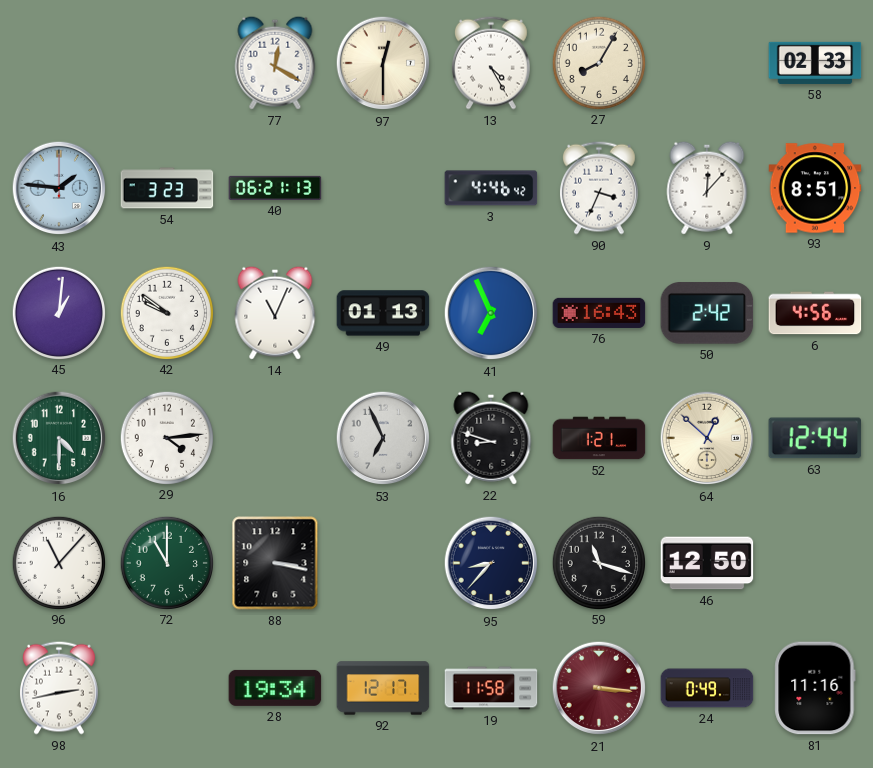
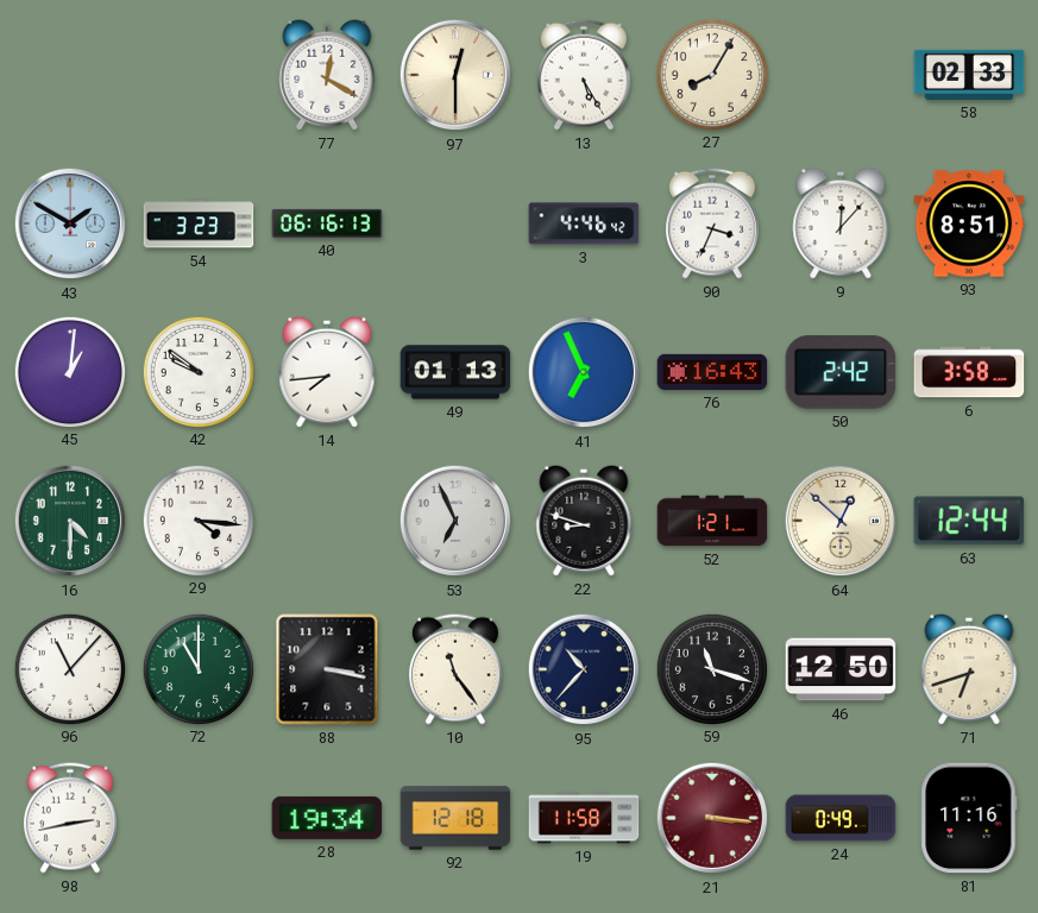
13: 4:25 -> 5:25
43: 1:46 -> 1:50
40: 06:21 -> 06:16
14: 11:04 -> 7:44
6: 4:56 -> 3:58
29: 4:14 -> 4:16
10: none -> 11:24
95: 8:37 -> 10:37
71: none -> 6:42
92: 12:17 -> 12:18
